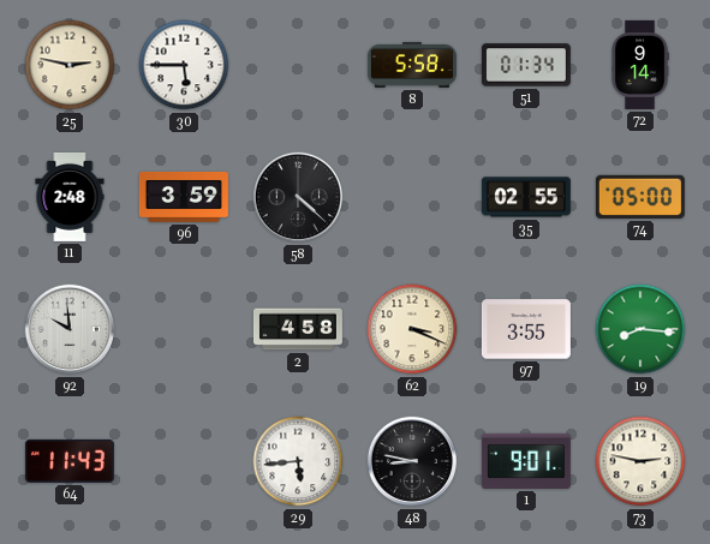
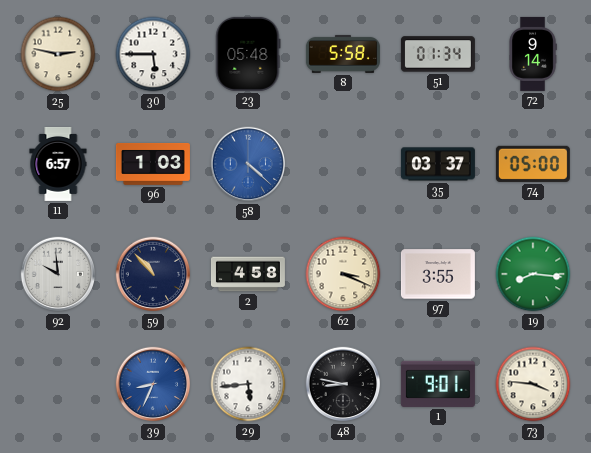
23: none -> 05:48
11: 2:48 -> 6:57
96: 3:59 -> 1:03
58 dial: black -> blue
35: 02:55 -> 03:37
59: none -> 10:53
64: 11:43 -> none
39: none -> 8:34
73: 2:47 -> 3:46
